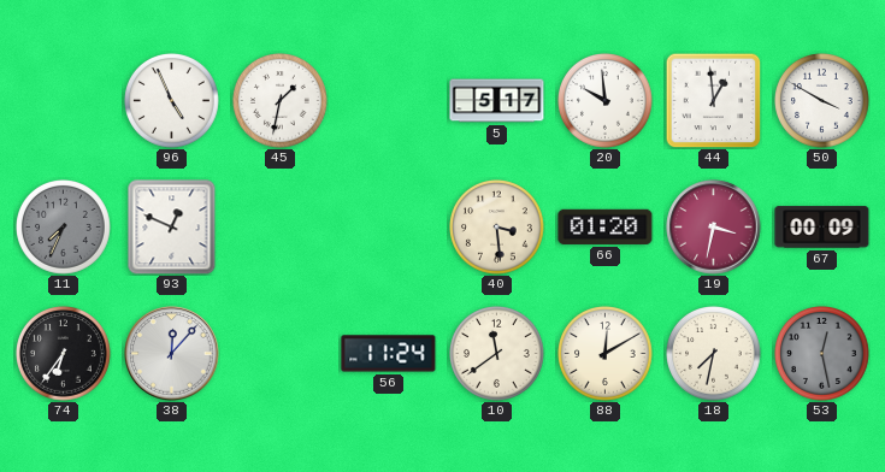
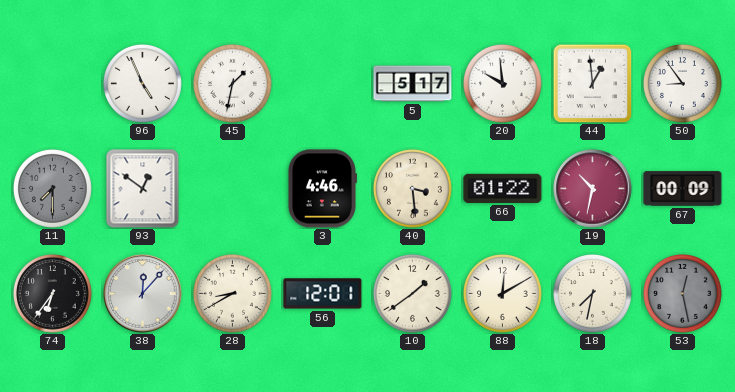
50: 3:50 -> 8:54
11: 7:34 -> 7:30
93: 12:49 -> 12:51
3: none -> 4:46
66: 01:20 -> 01:22
19: 3:32 -> 10:32
28: none -> 8:40
56: 11:24 -> 12:01
10: 11:39 -> 1:39
